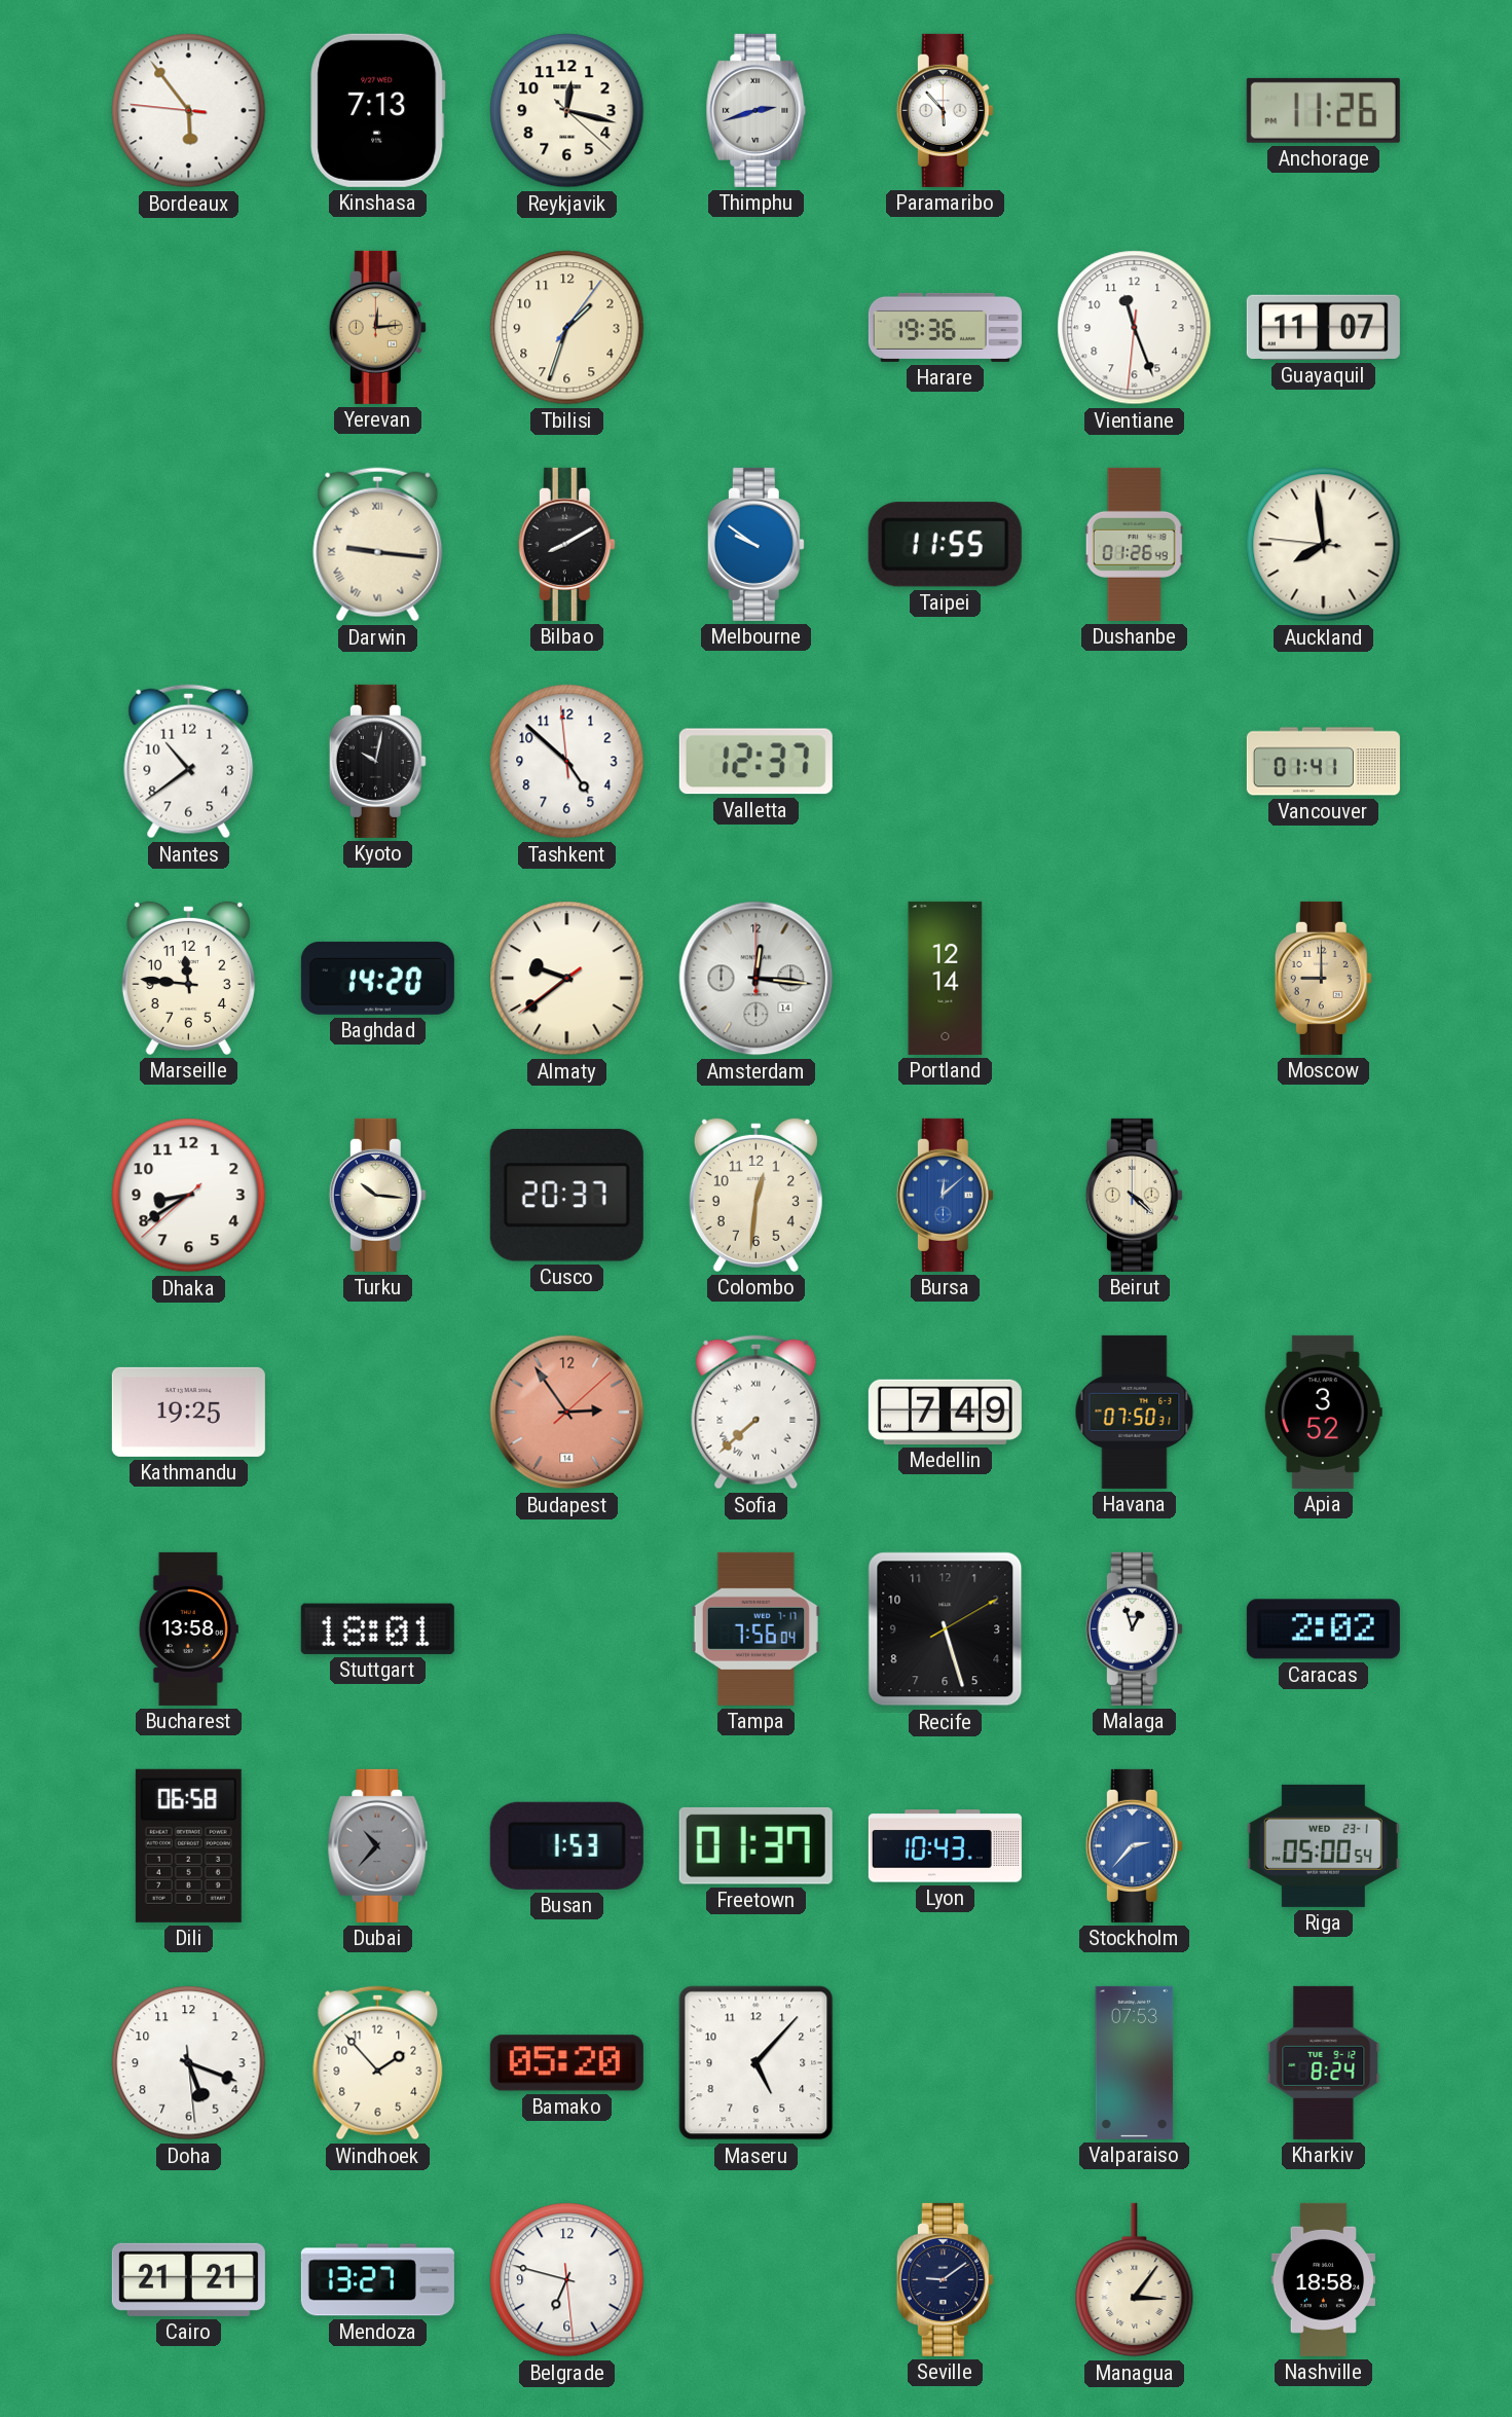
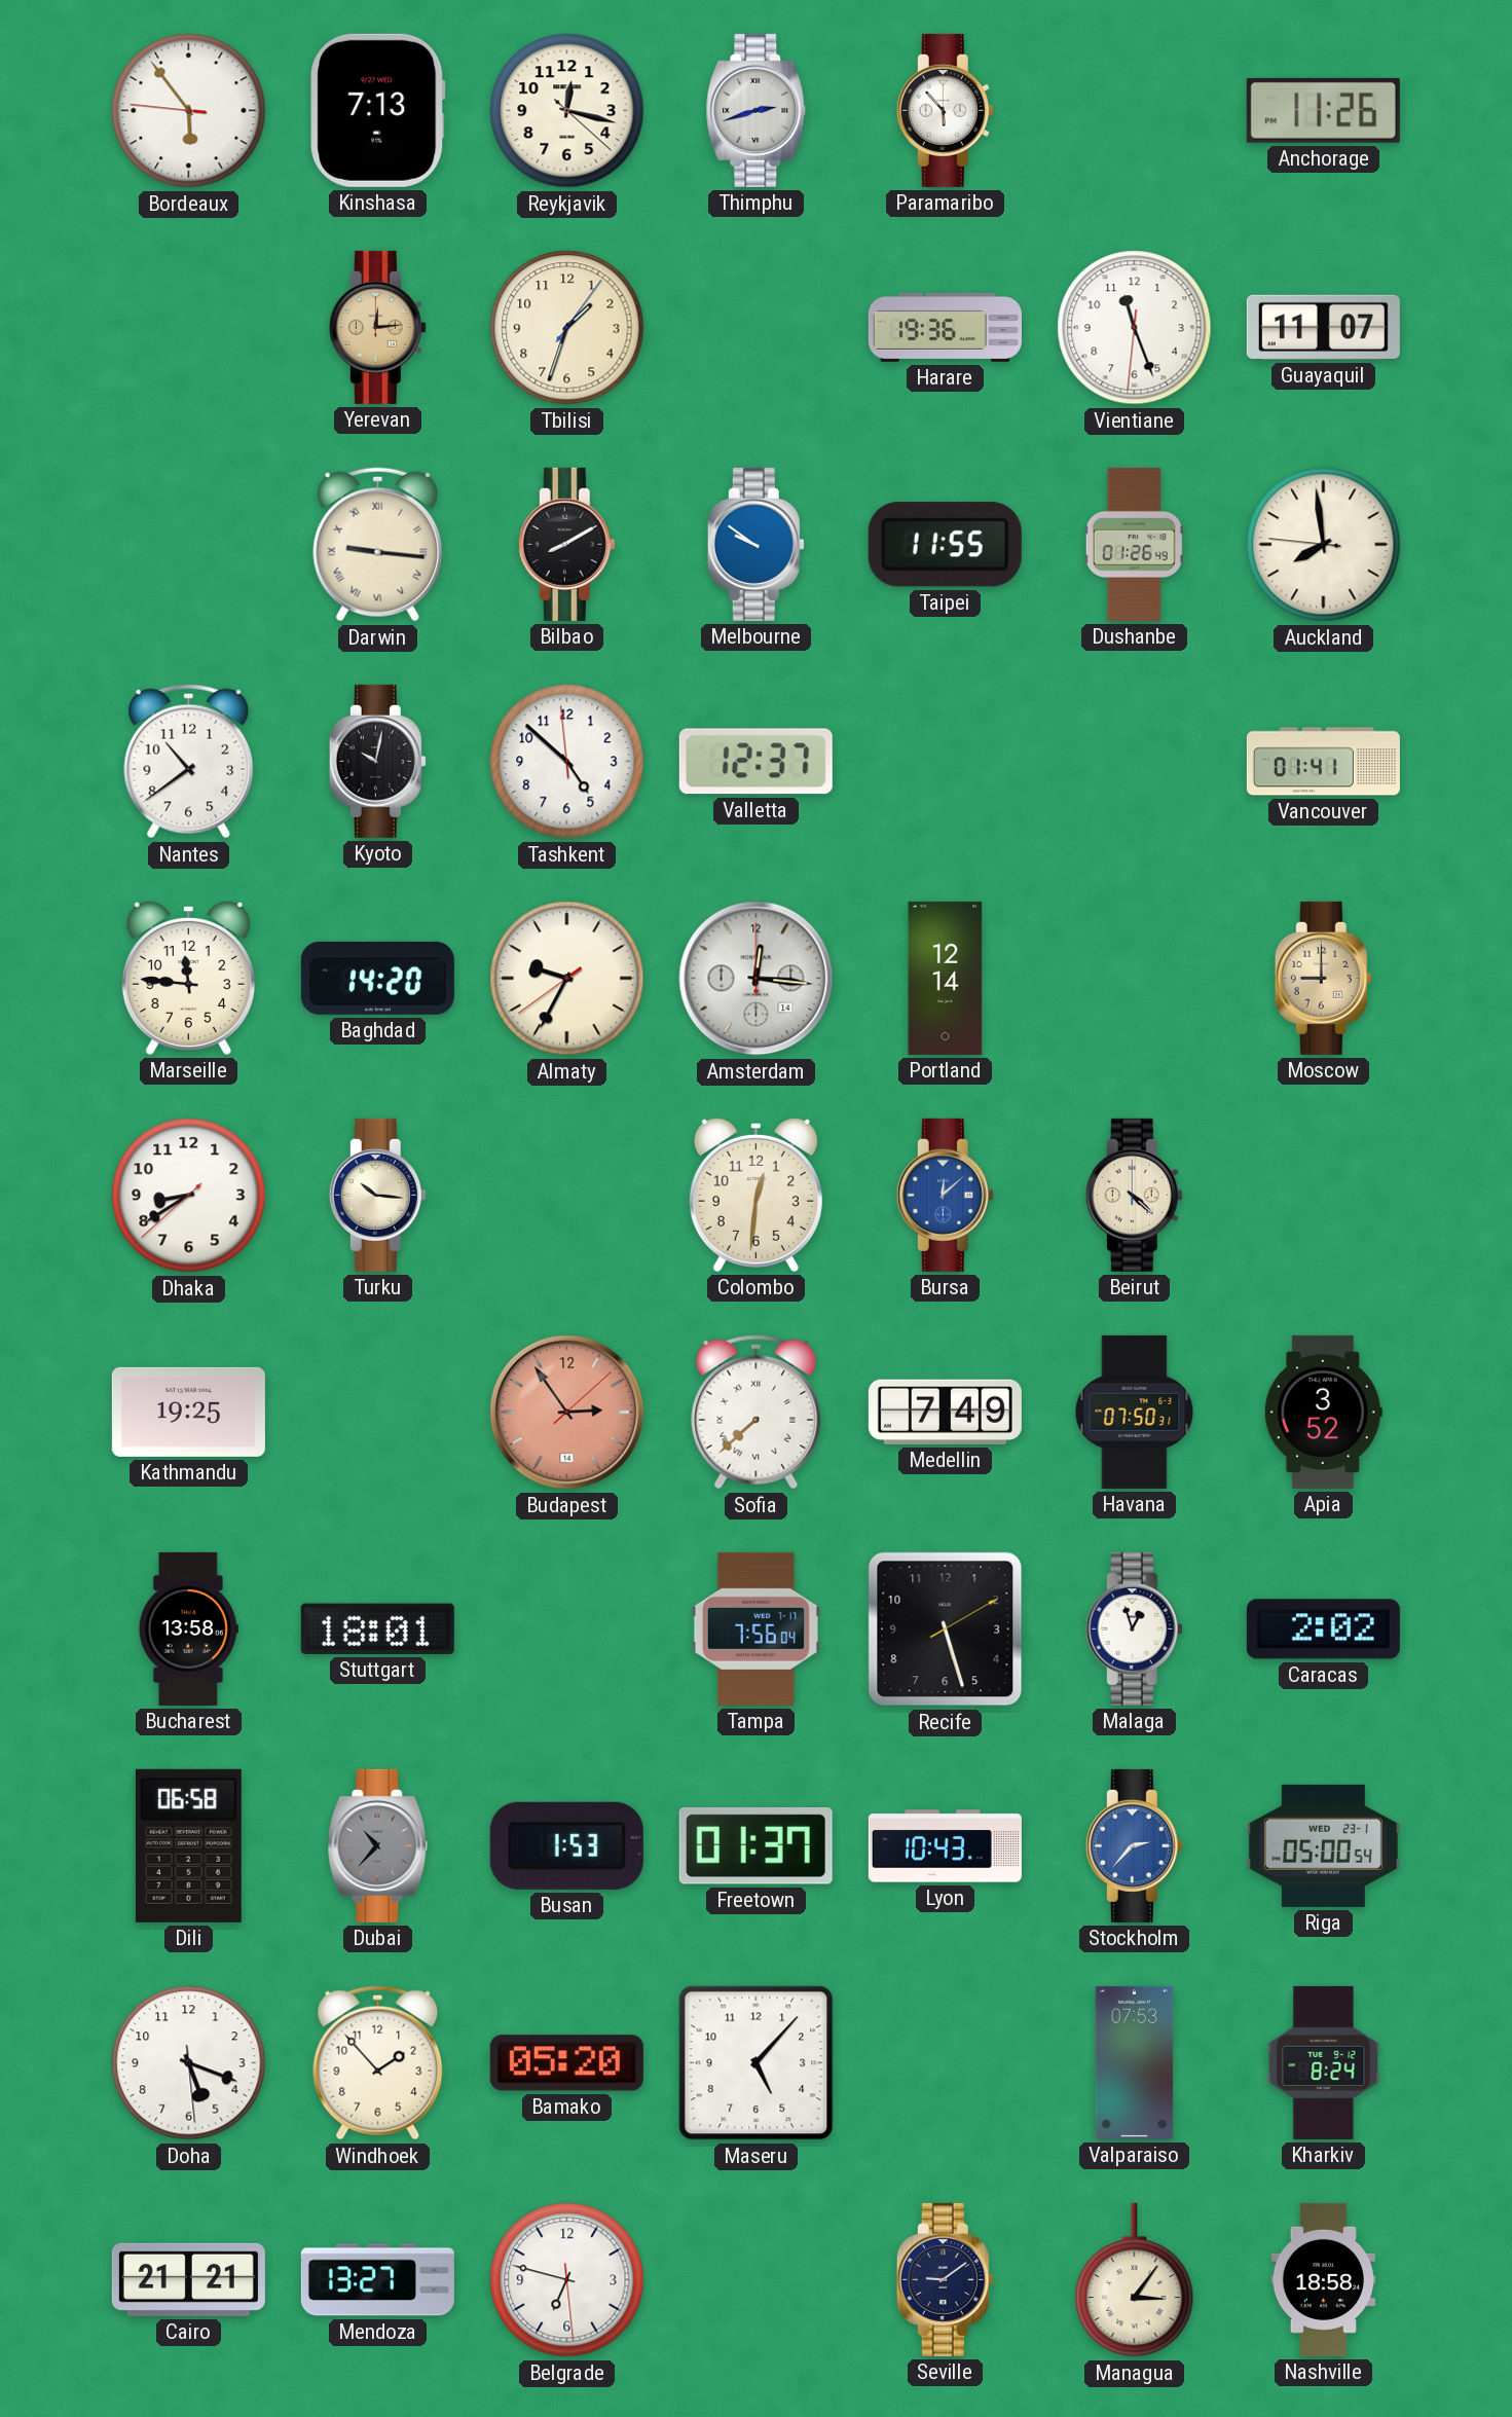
Almaty: 9:38 -> 9:34
Cusco: 20:37 -> none
